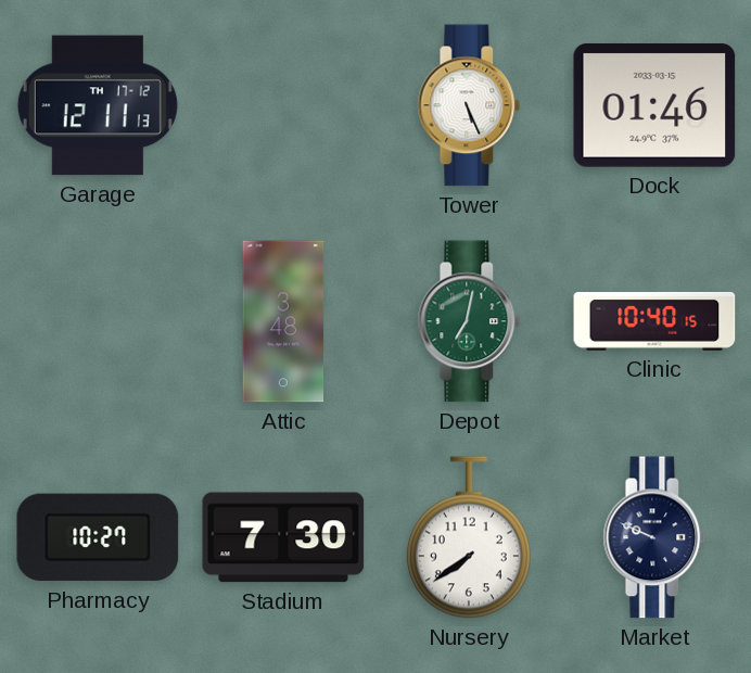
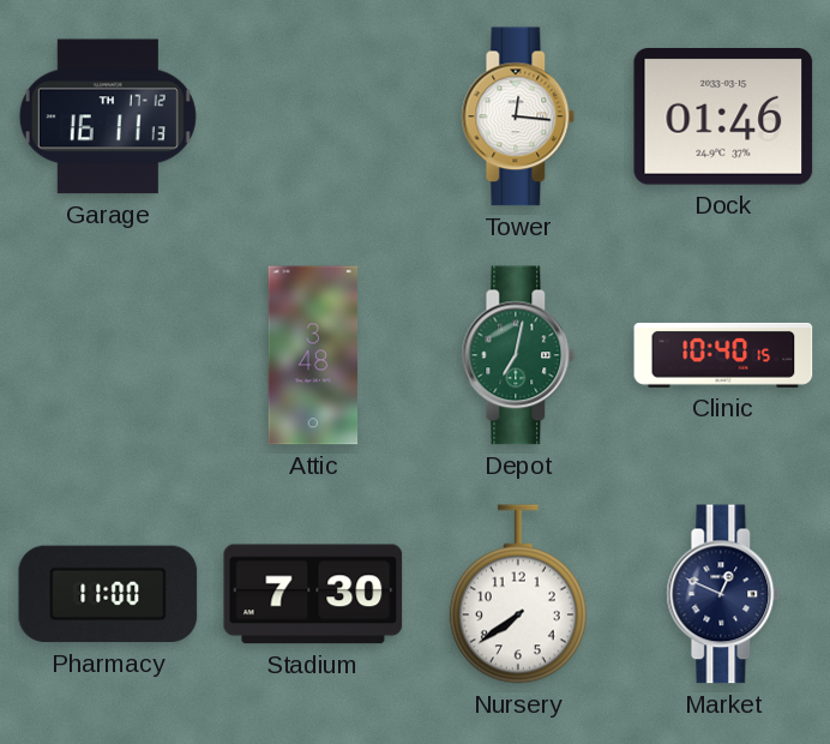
Garage: 12:11 -> 16:11
Tower: 5:26 -> 12:16
Pharmacy: 10:27 -> 11:00
Market: 9:49 -> 12:49
